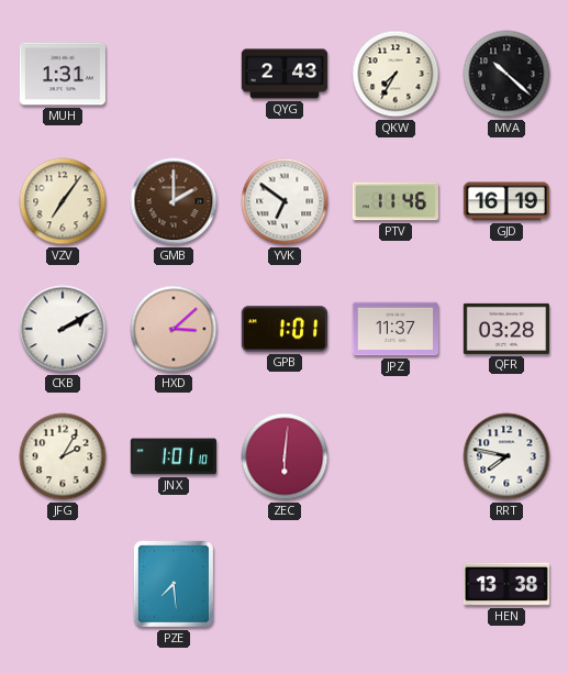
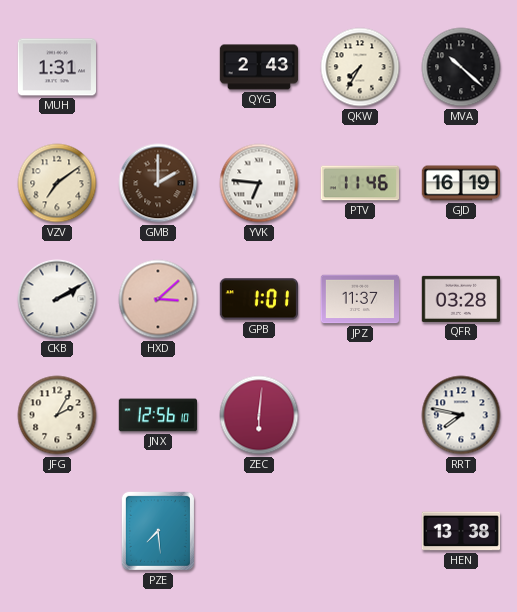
VZV: 7:06 -> 7:09
YVK: 6:51 -> 6:46
JNX: 1:01 -> 12:56
